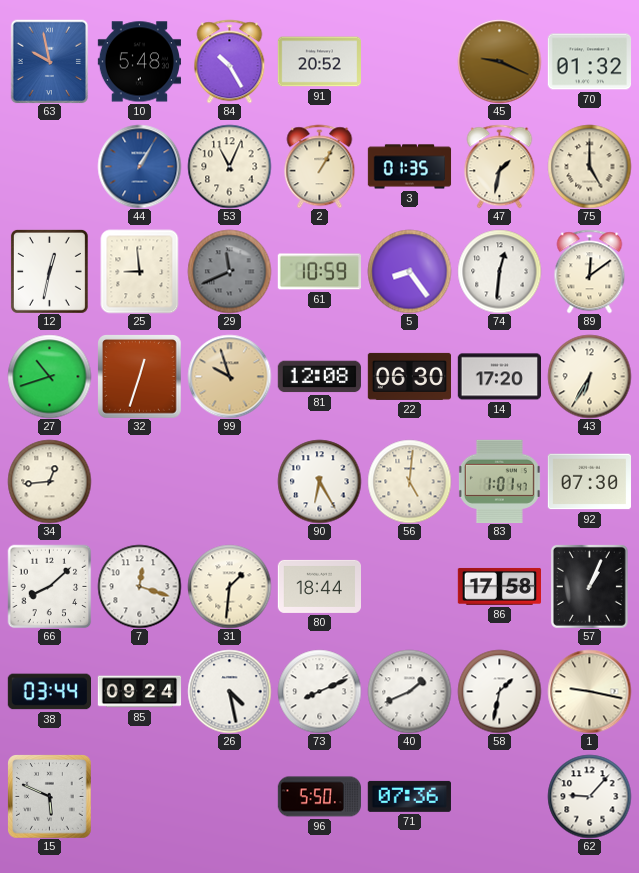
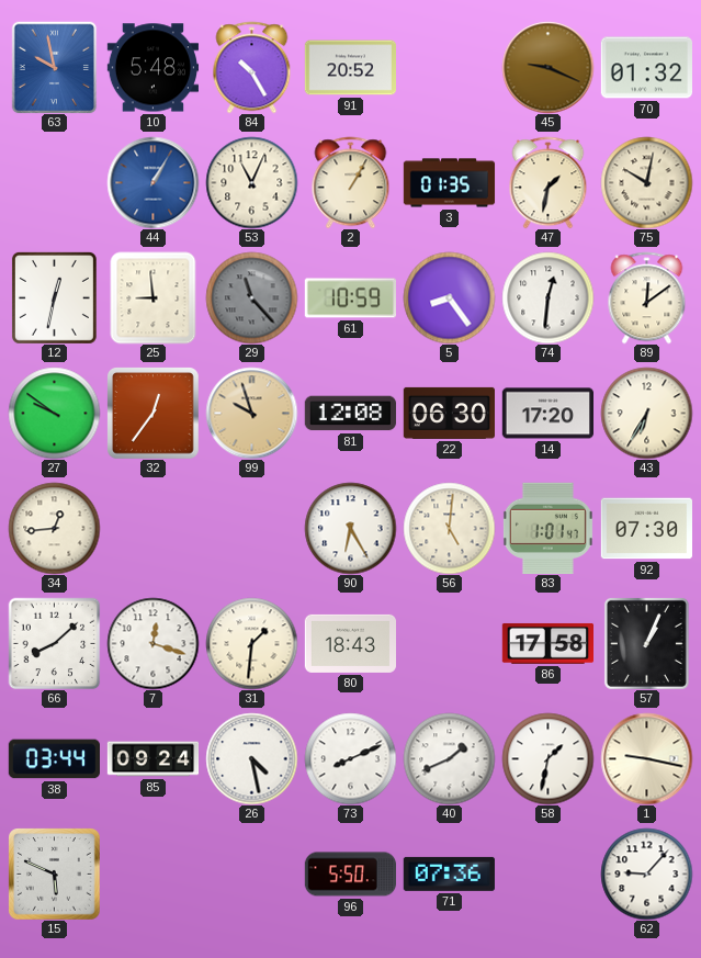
75: 5:00 -> 10:02
29: 11:41 -> 11:23
27: 10:42 -> 9:51
32: 12:33 -> 12:36
80: 18:44 -> 18:43
